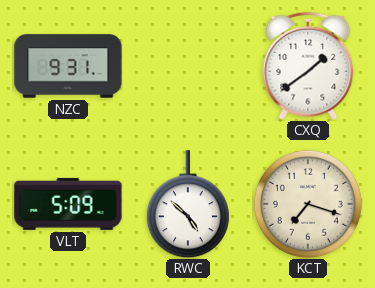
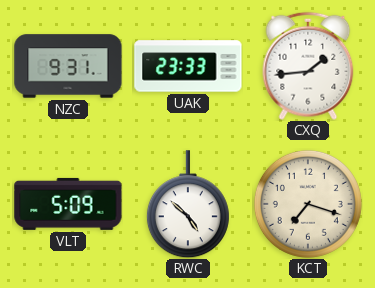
UAK: none -> 23:33
CXQ: 1:39 -> 1:44
